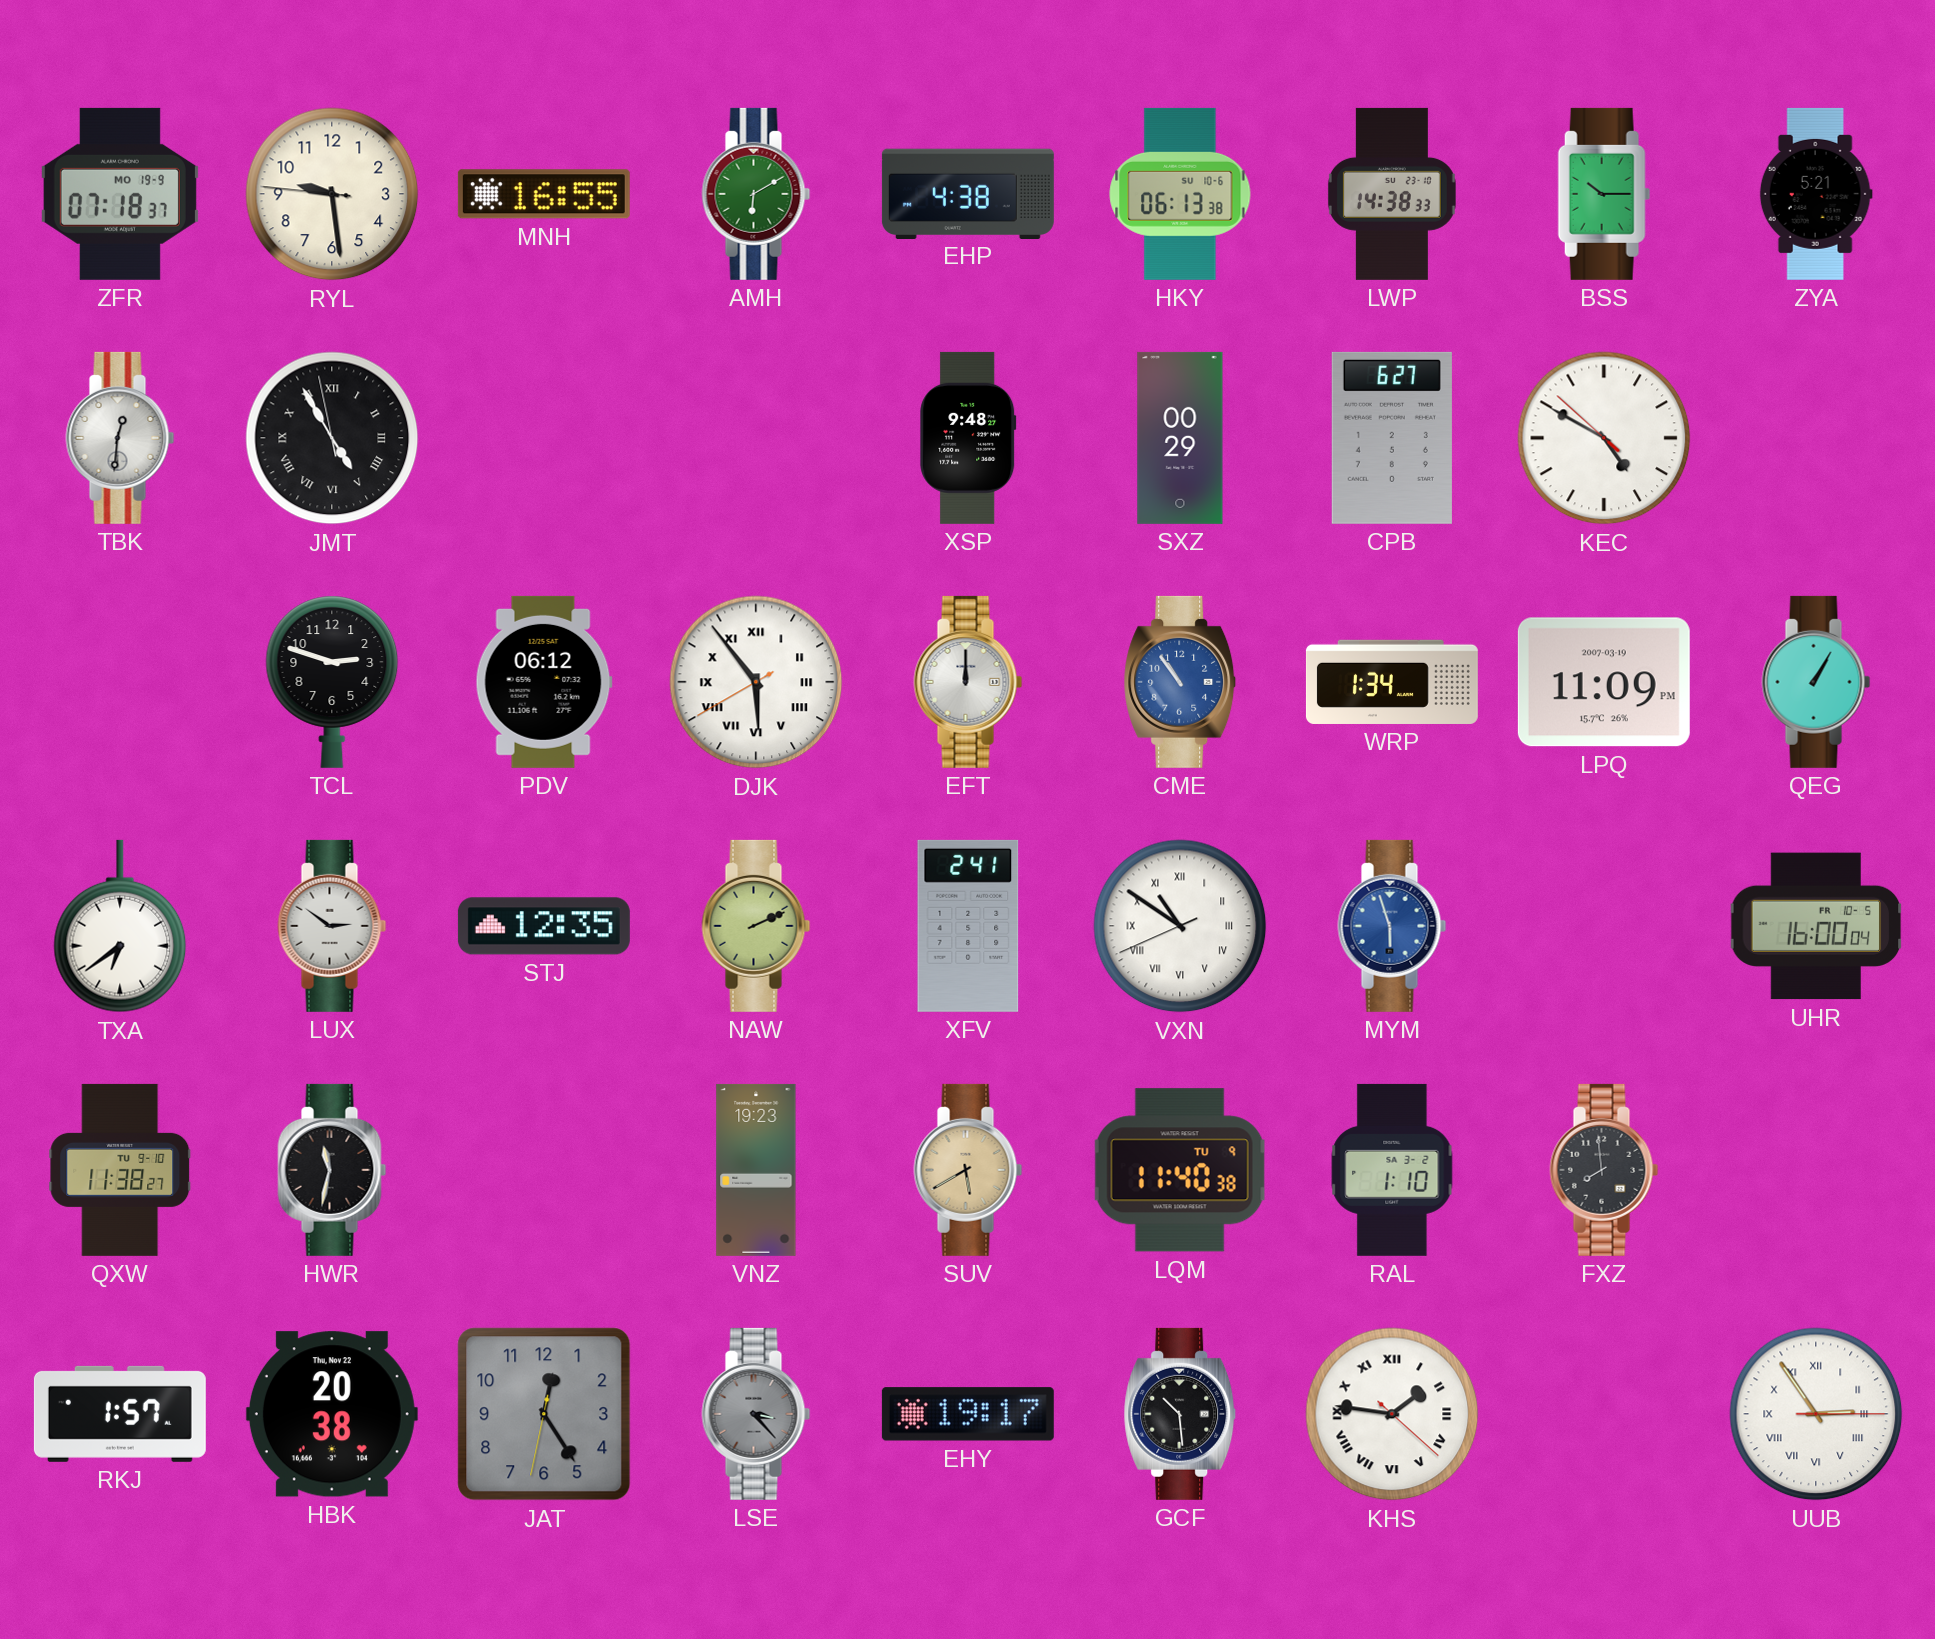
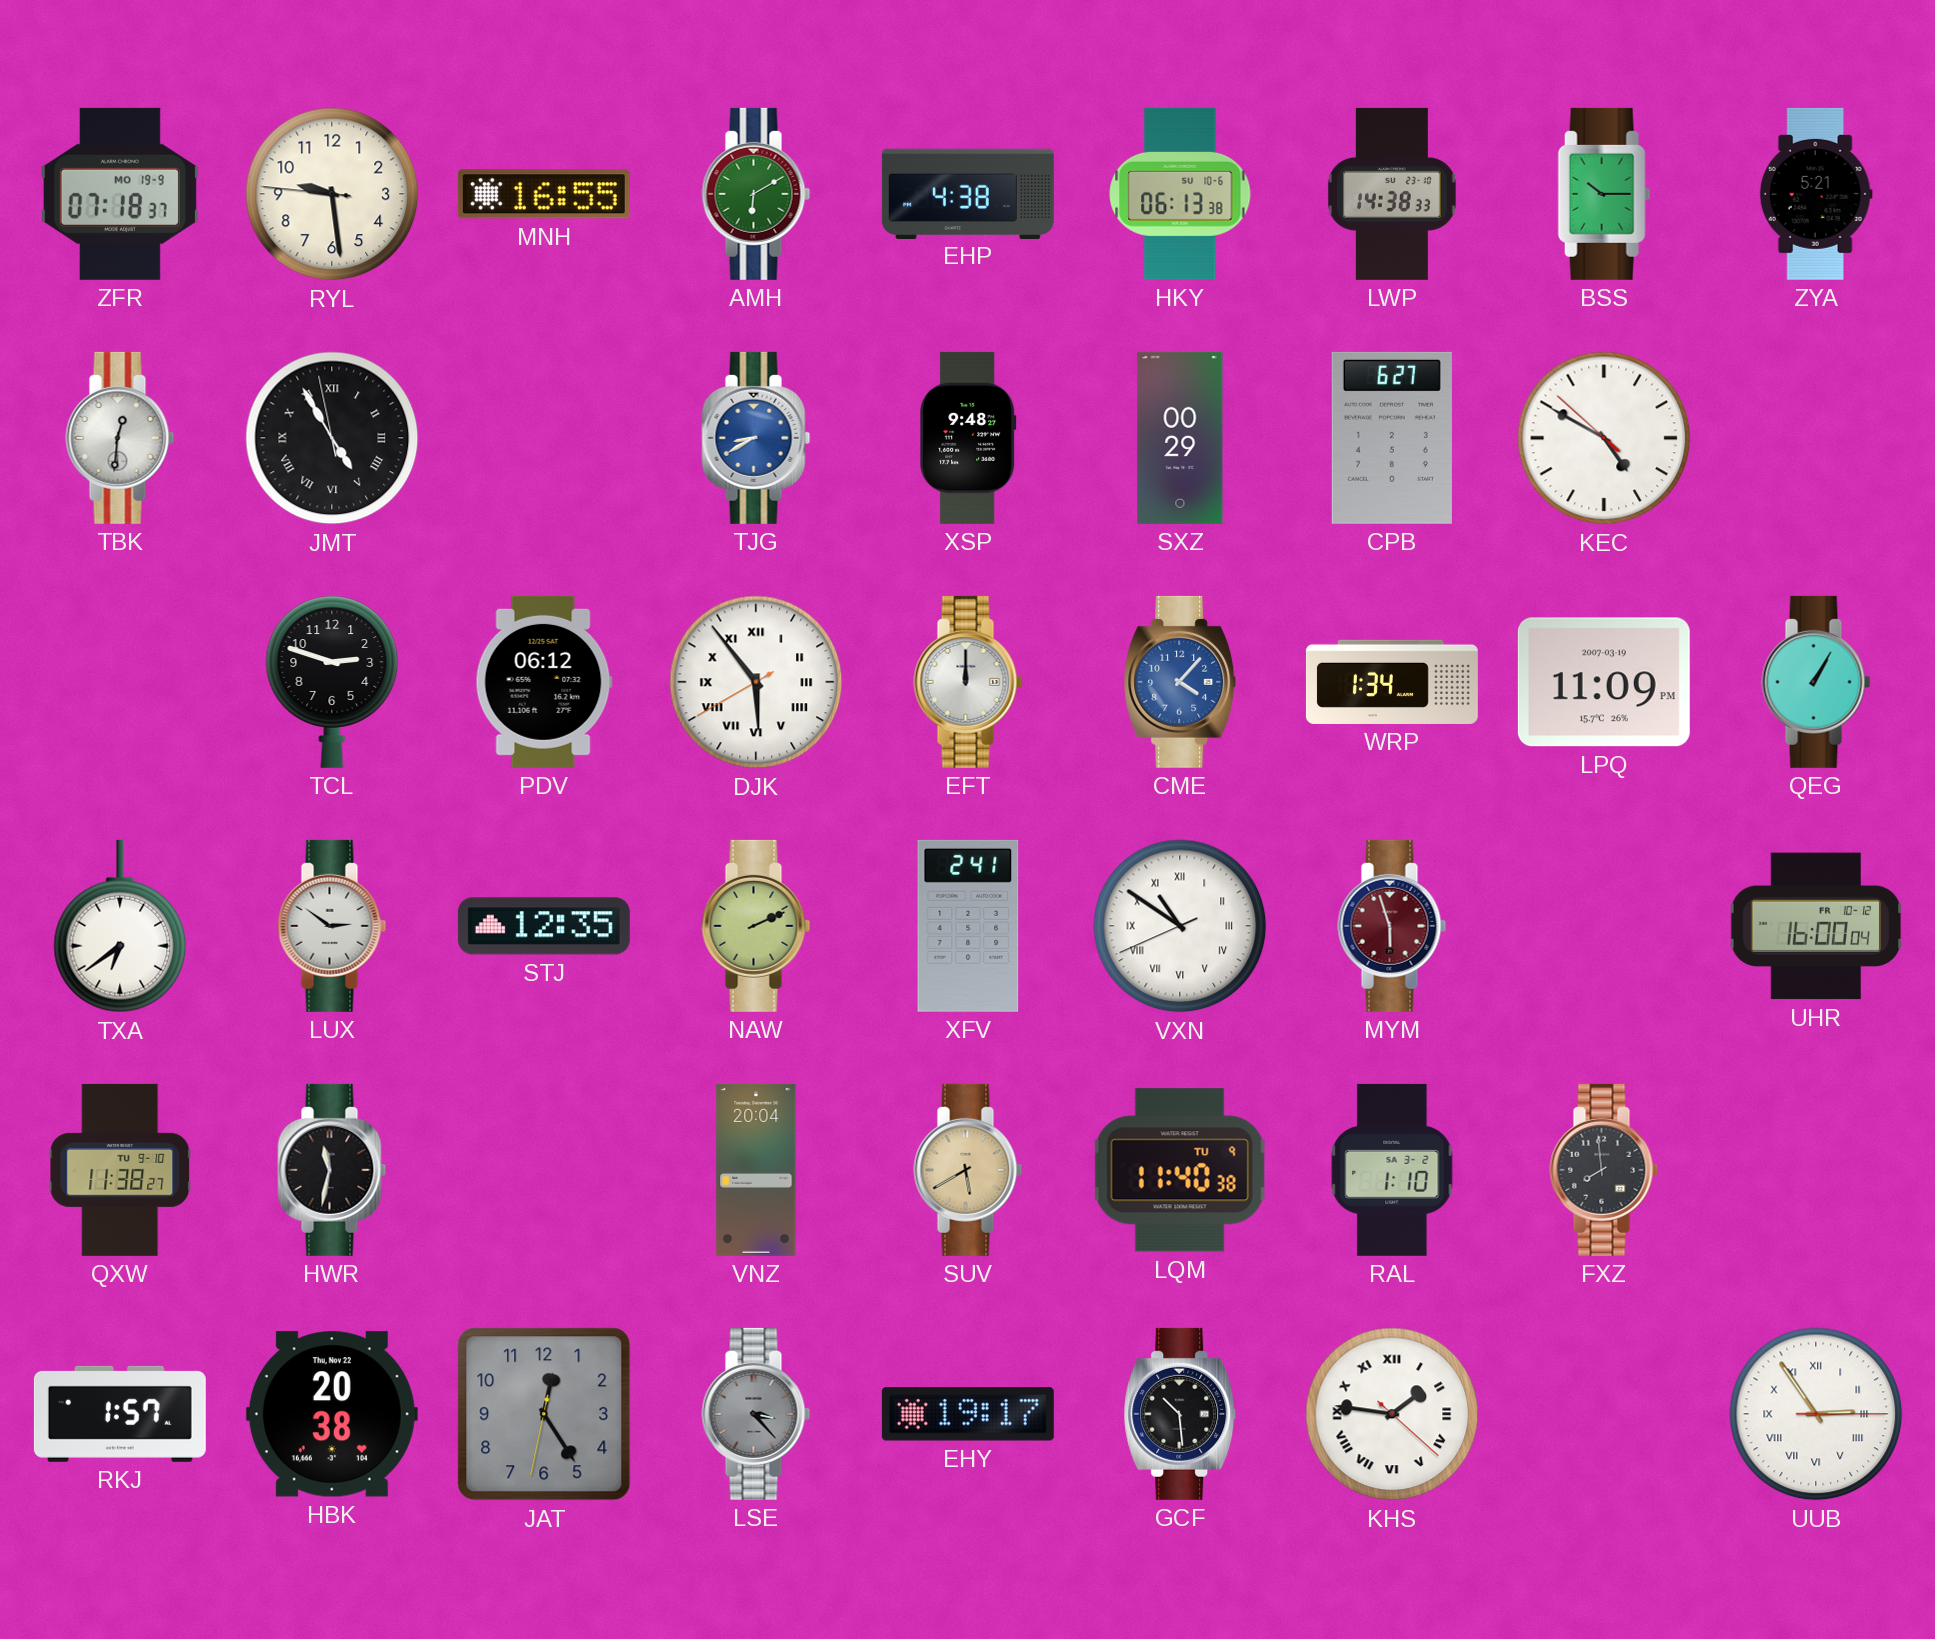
TJG: none -> 8:40
CME: 10:54 -> 4:07
MYM dial: blue -> burgundy
UHR date: FR 10-5 -> FR 10-12
VNZ: 19:23 -> 20:04
